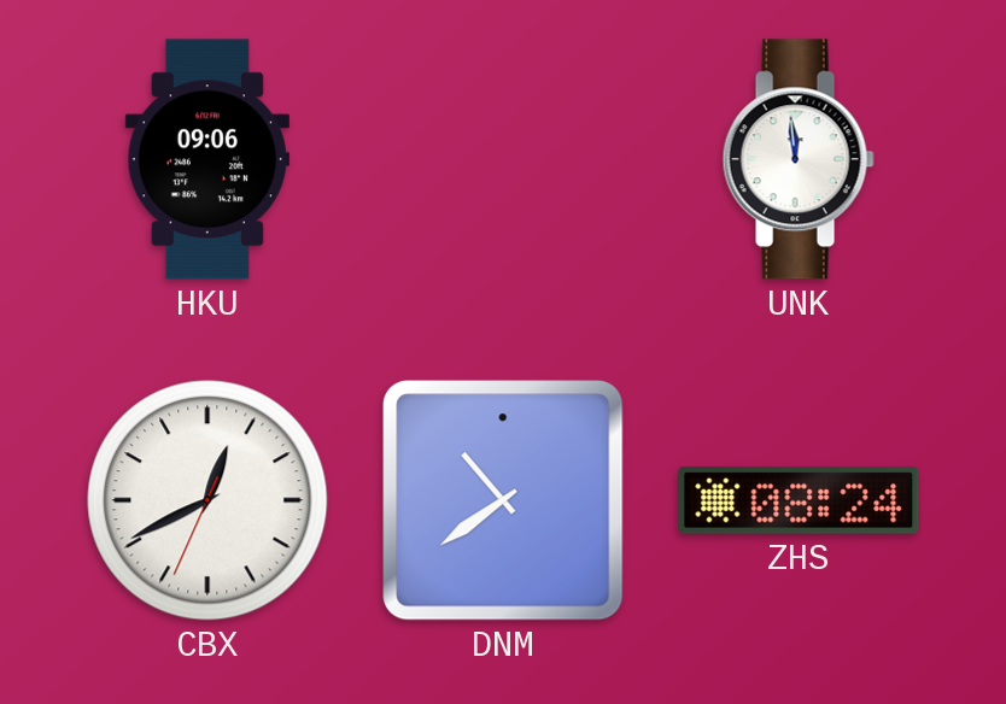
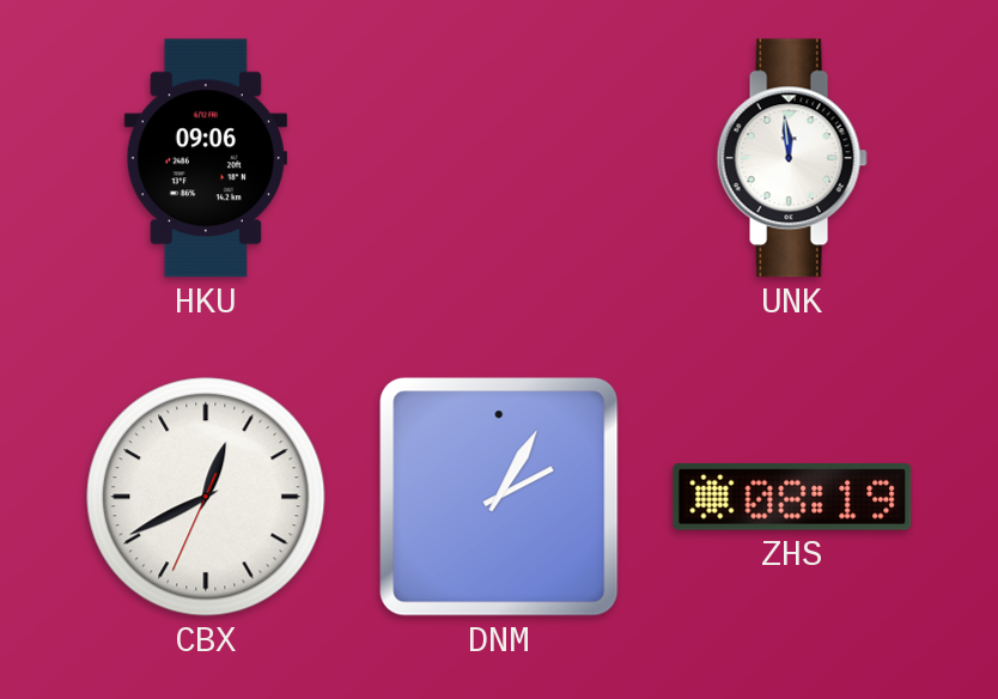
DNM: 10:39 -> 2:05
ZHS: 08:24 -> 08:19
